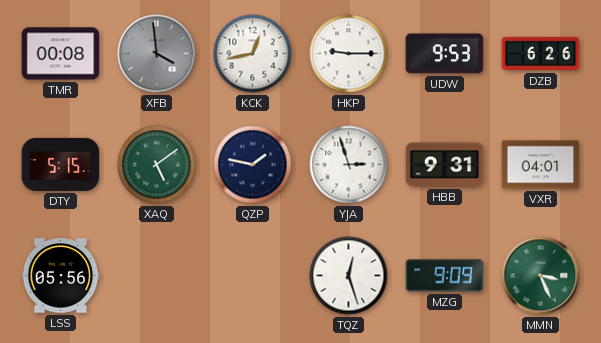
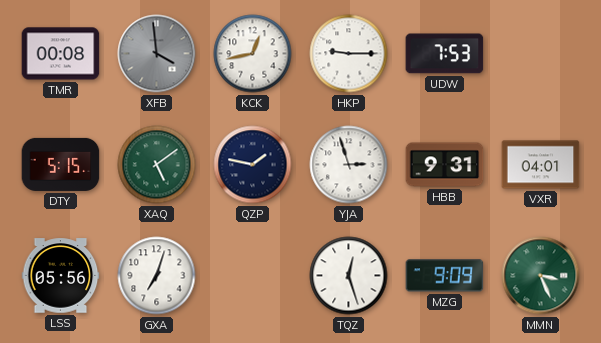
UDW: 9:53 -> 7:53
DZB: 6:26 -> none
GXA: none -> 7:03
